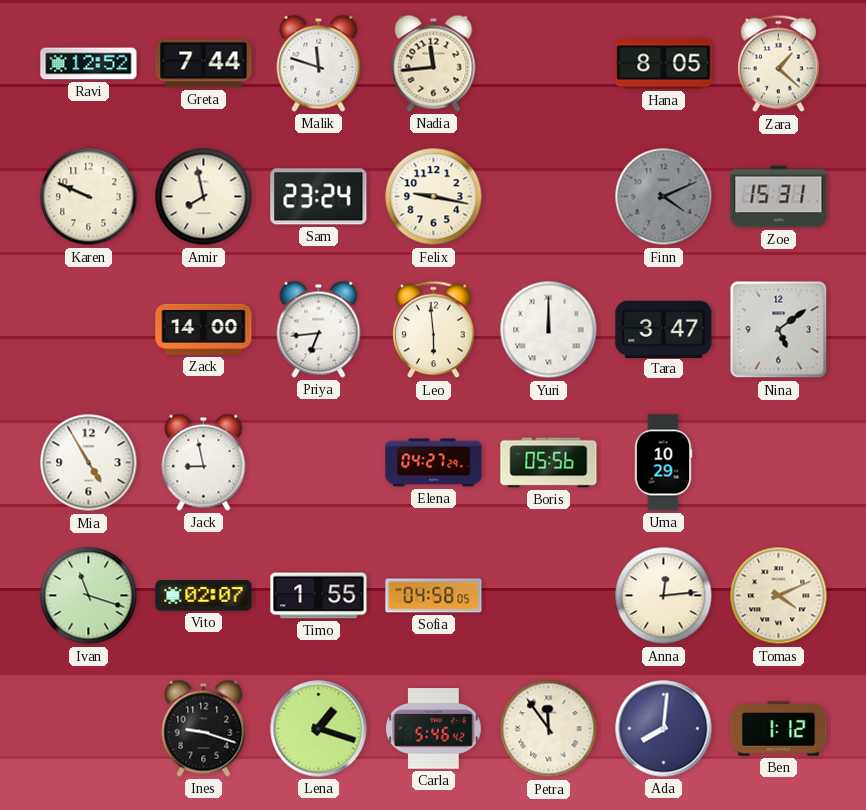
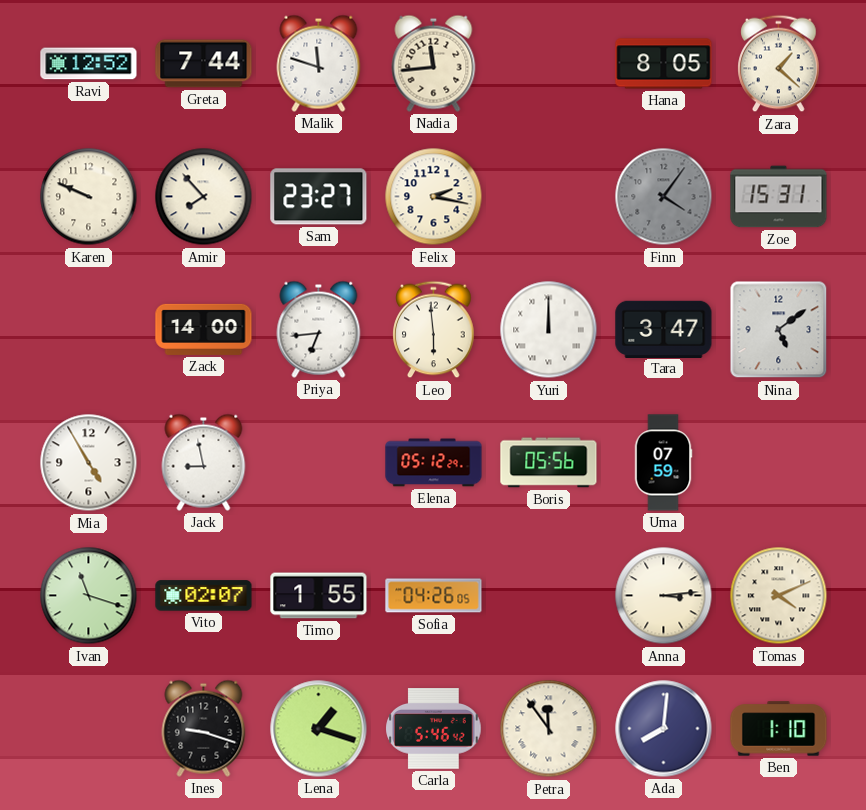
Amir: 7:58 -> 7:53
Sam: 23:24 -> 23:27
Felix: 9:17 -> 2:17
Finn: 4:11 -> 4:06
Elena: 04:27 -> 05:12
Uma: 10:29 -> 07:59
Sofia: 04:58 -> 04:26
Anna: 12:14 -> 3:14
Ben: 1:12 -> 1:10
